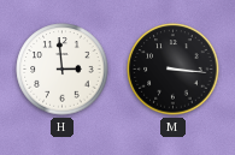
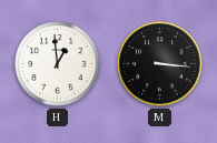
H: 2:59 -> 12:59
